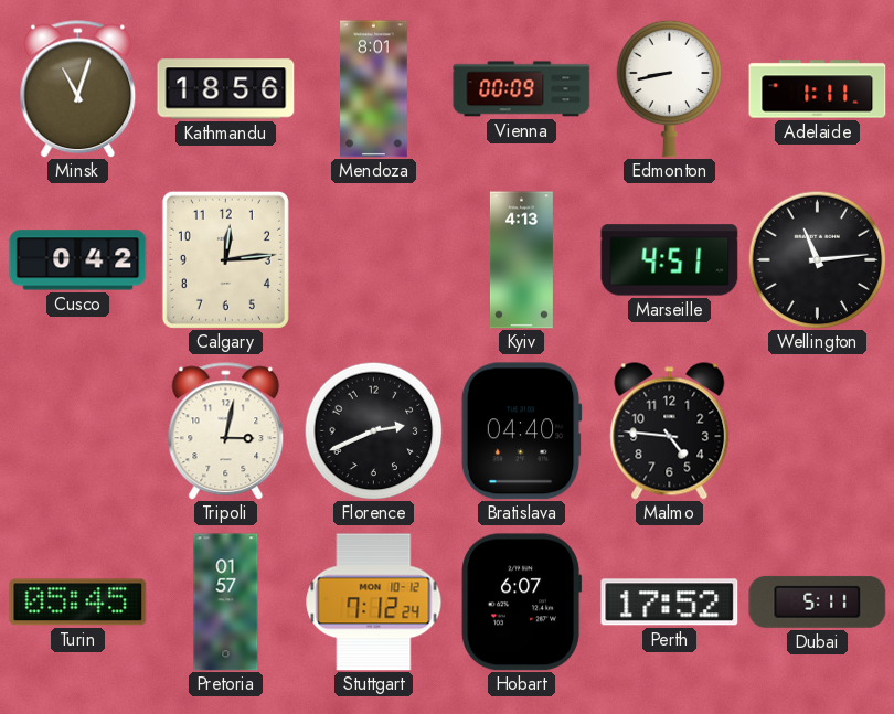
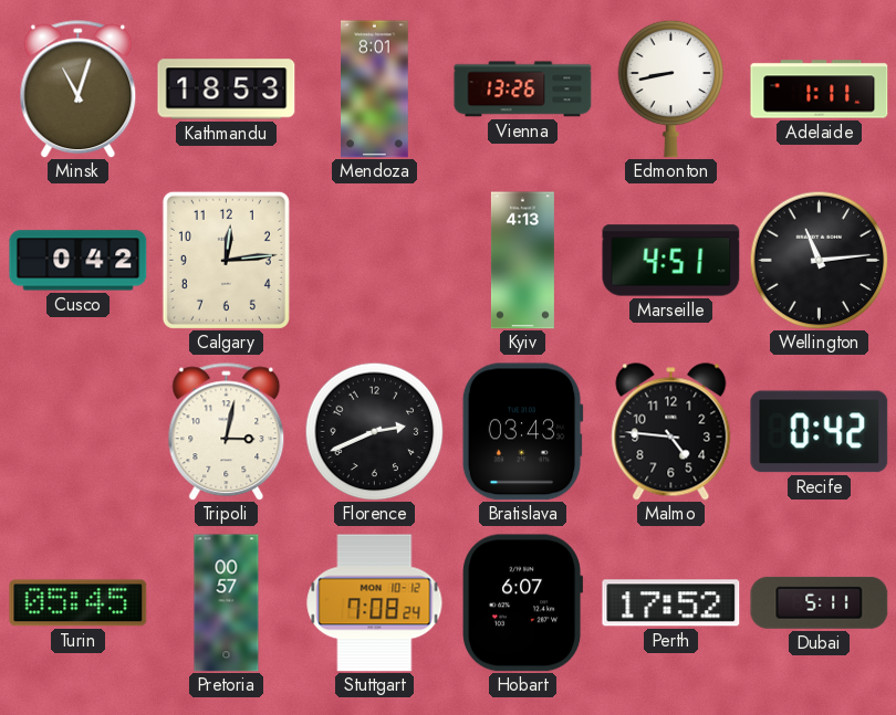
Kathmandu: 18:56 -> 18:53
Vienna: 00:09 -> 13:26
Bratislava: 04:40 -> 03:43
Recife: none -> 0:42
Pretoria: 01:57 -> 00:57
Stuttgart: 7:12 -> 7:08
